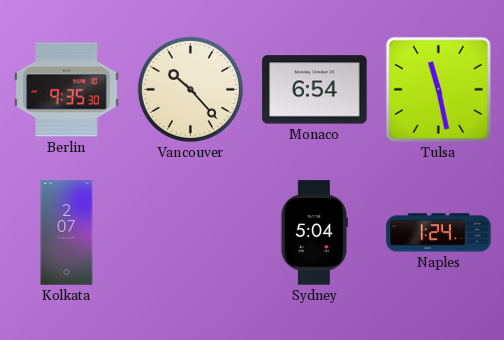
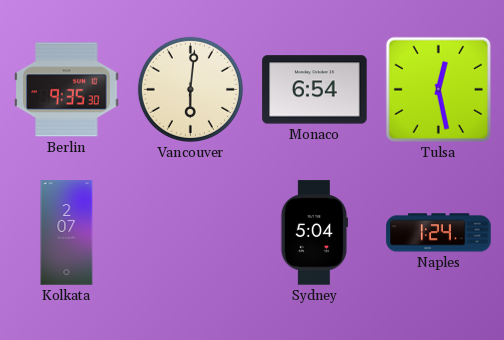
Vancouver: 10:23 -> 6:01
Tulsa: 11:28 -> 12:28
